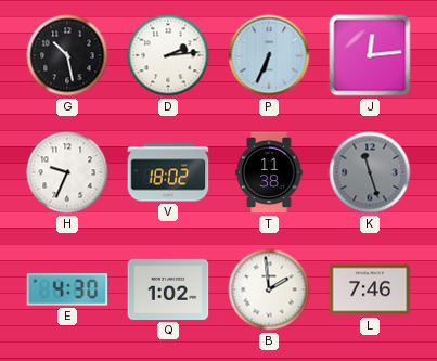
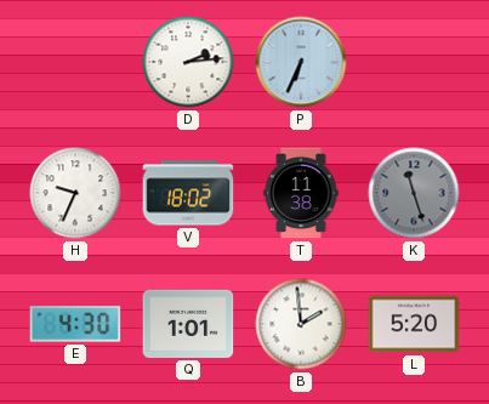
G: 10:28 -> none
J: 12:14 -> none
Q: 1:02 -> 1:01
L: 7:46 -> 5:20
